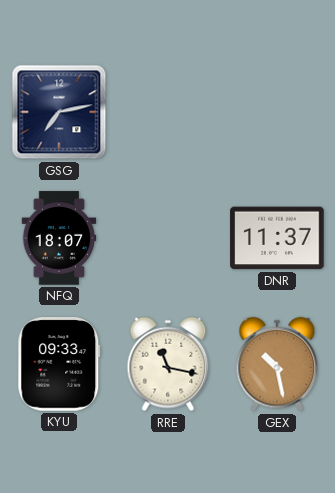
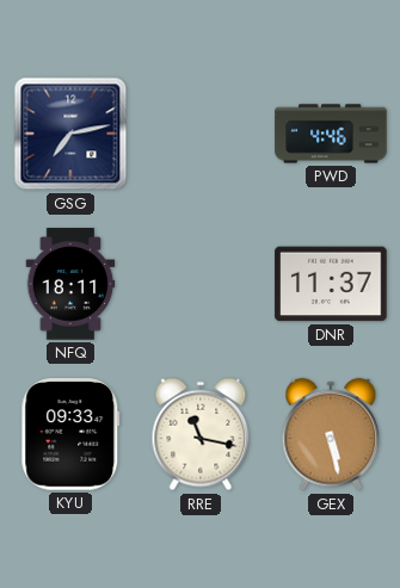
PWD: none -> 4:46
NFQ: 18:07 -> 18:11
GEX: 10:28 -> 5:28
